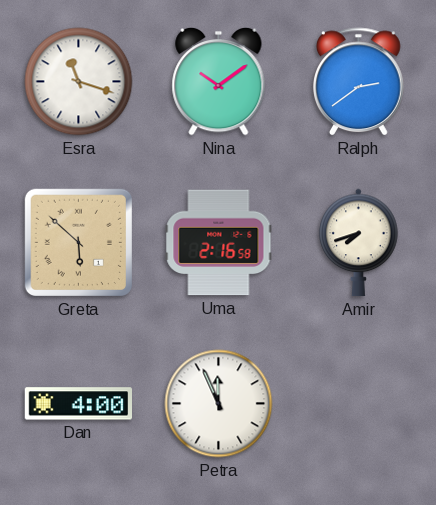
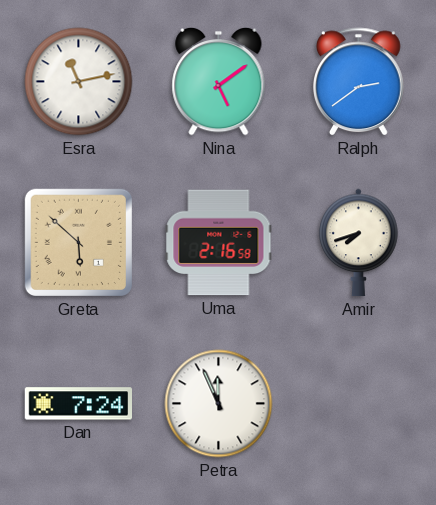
Esra: 11:18 -> 11:13
Nina: 10:09 -> 5:09
Dan: 4:00 -> 7:24
